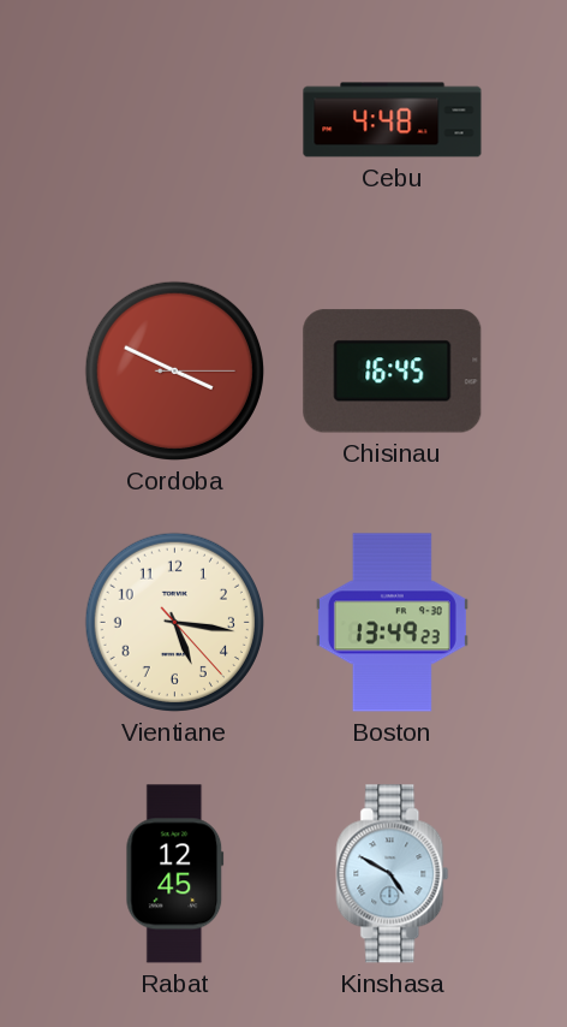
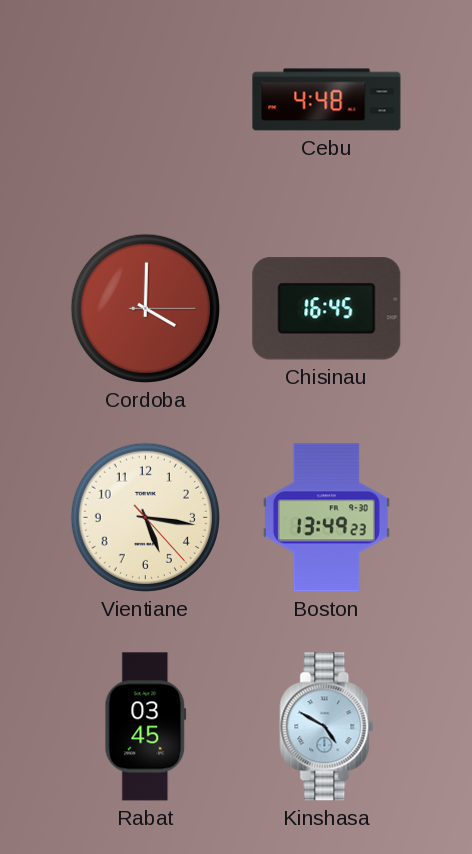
Cordoba: 3:49 -> 4:00
Rabat: 12:45 -> 03:45
